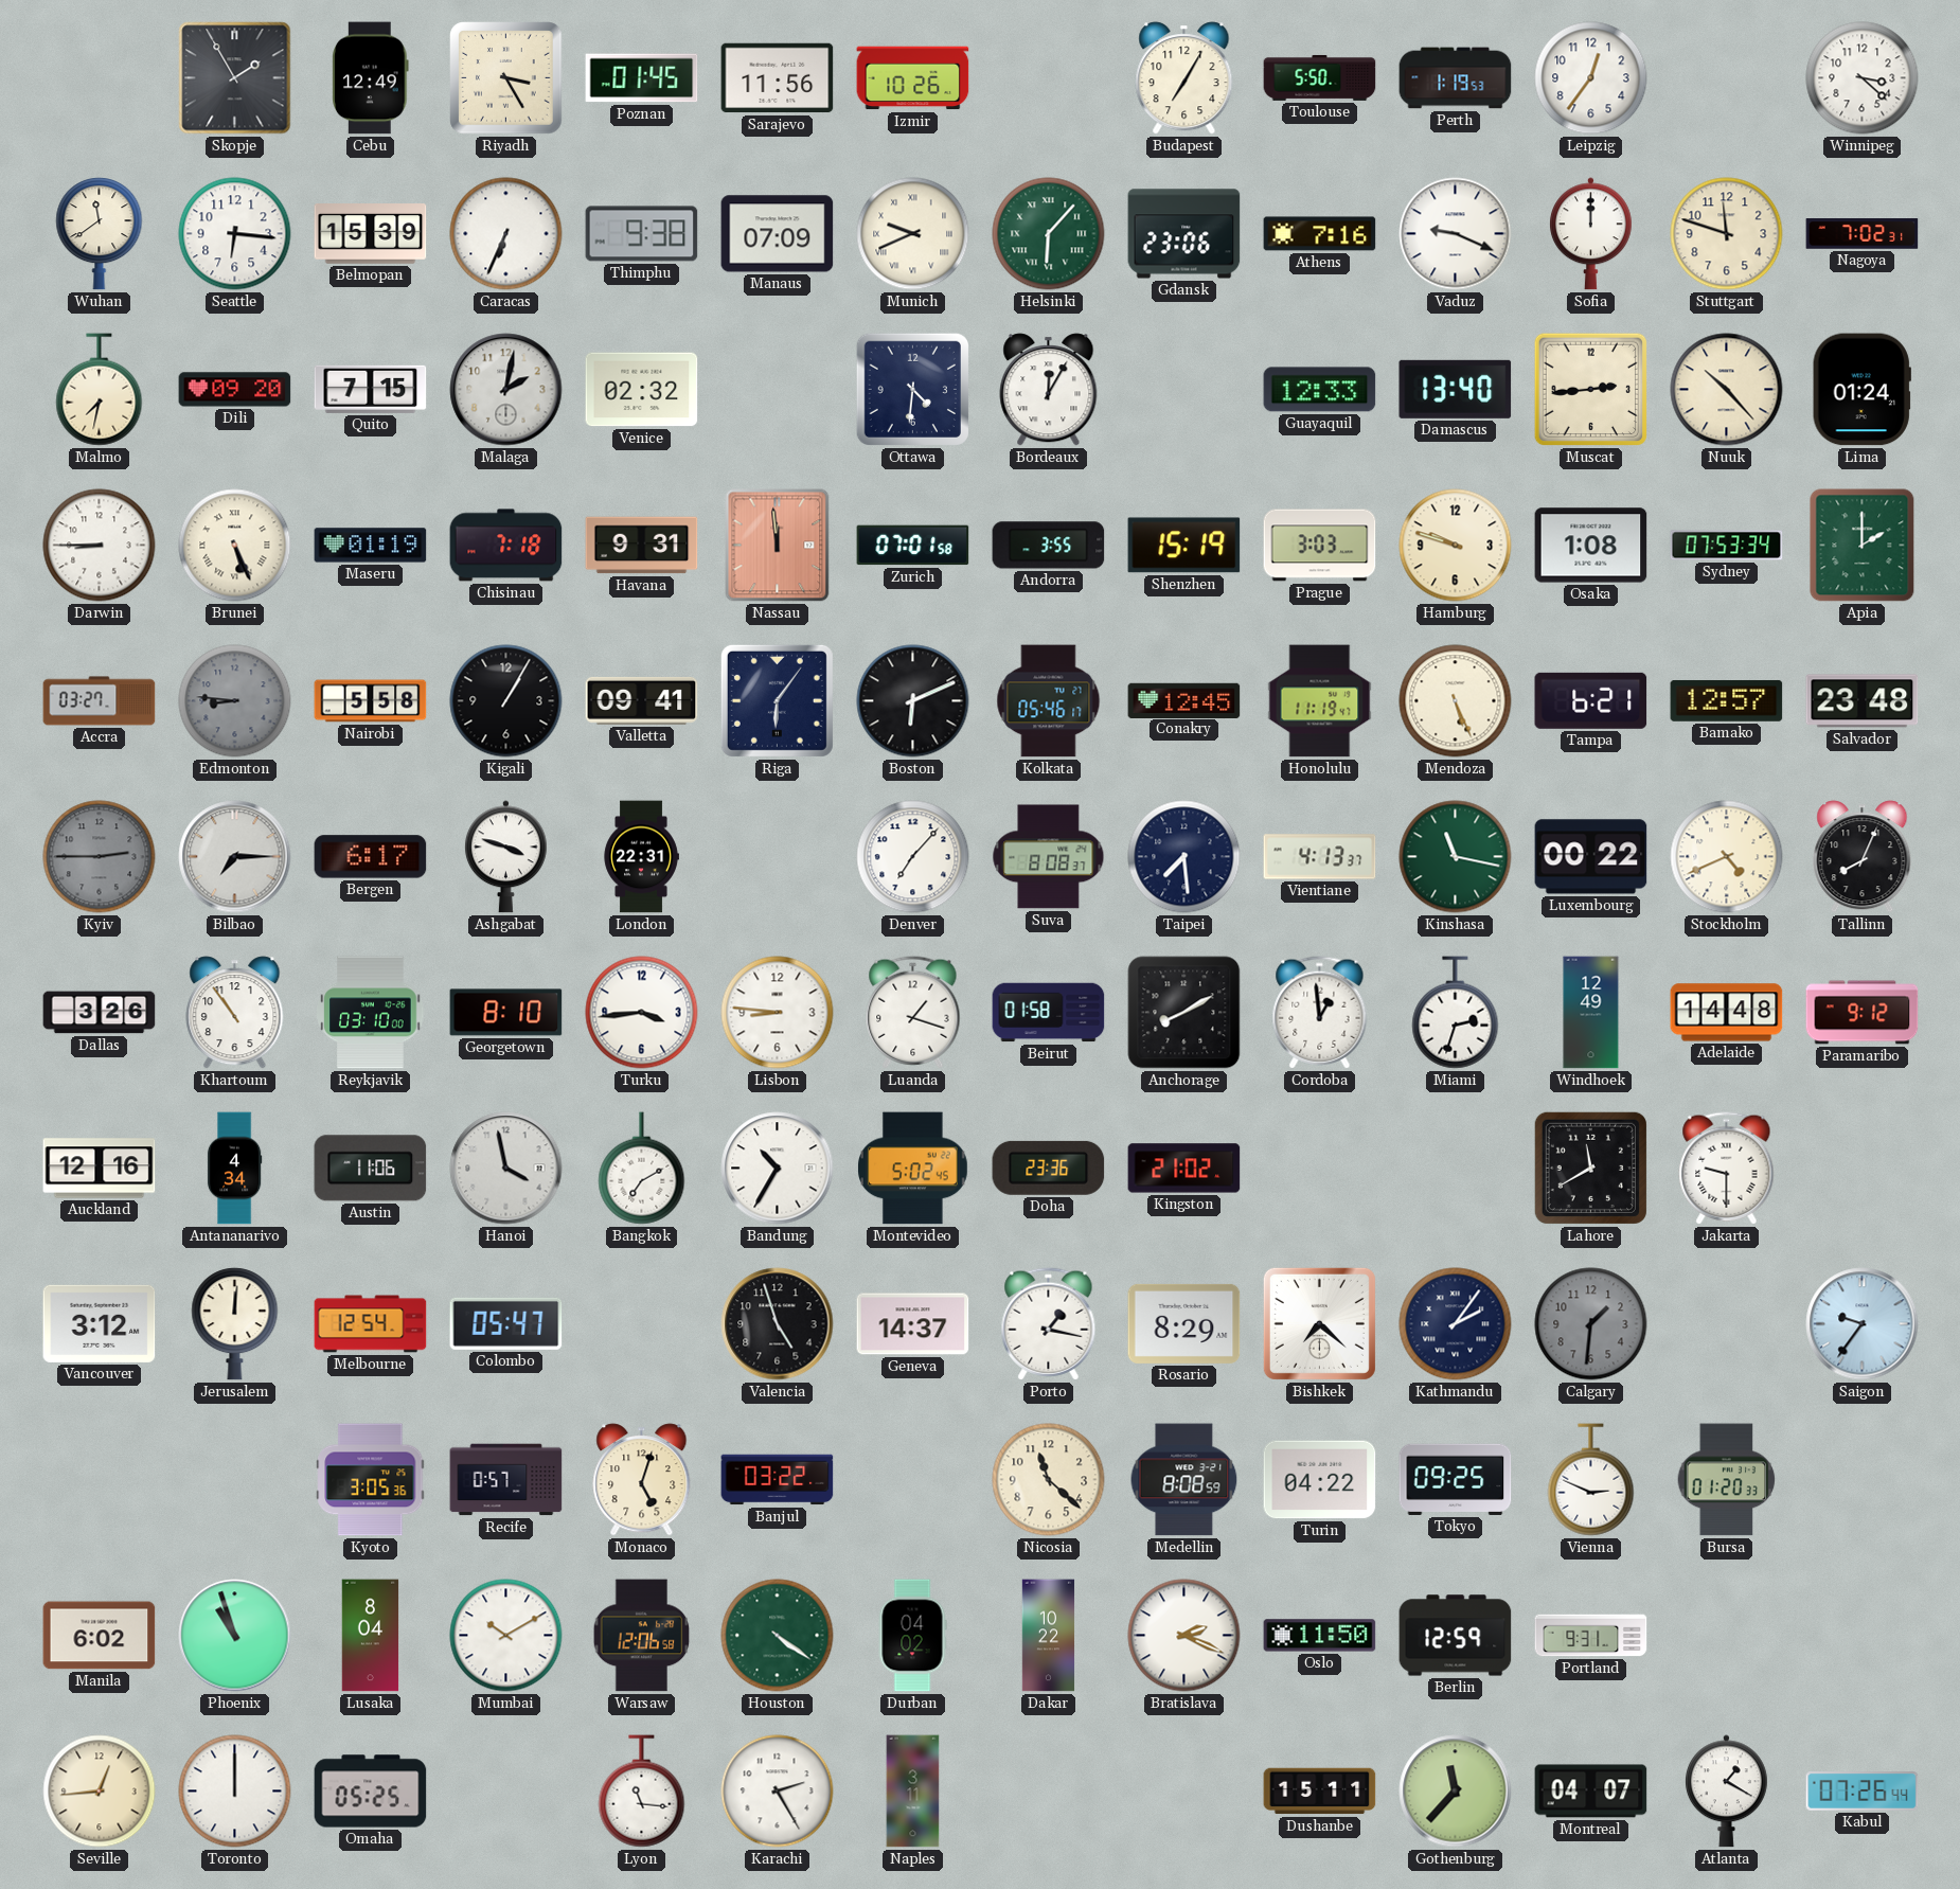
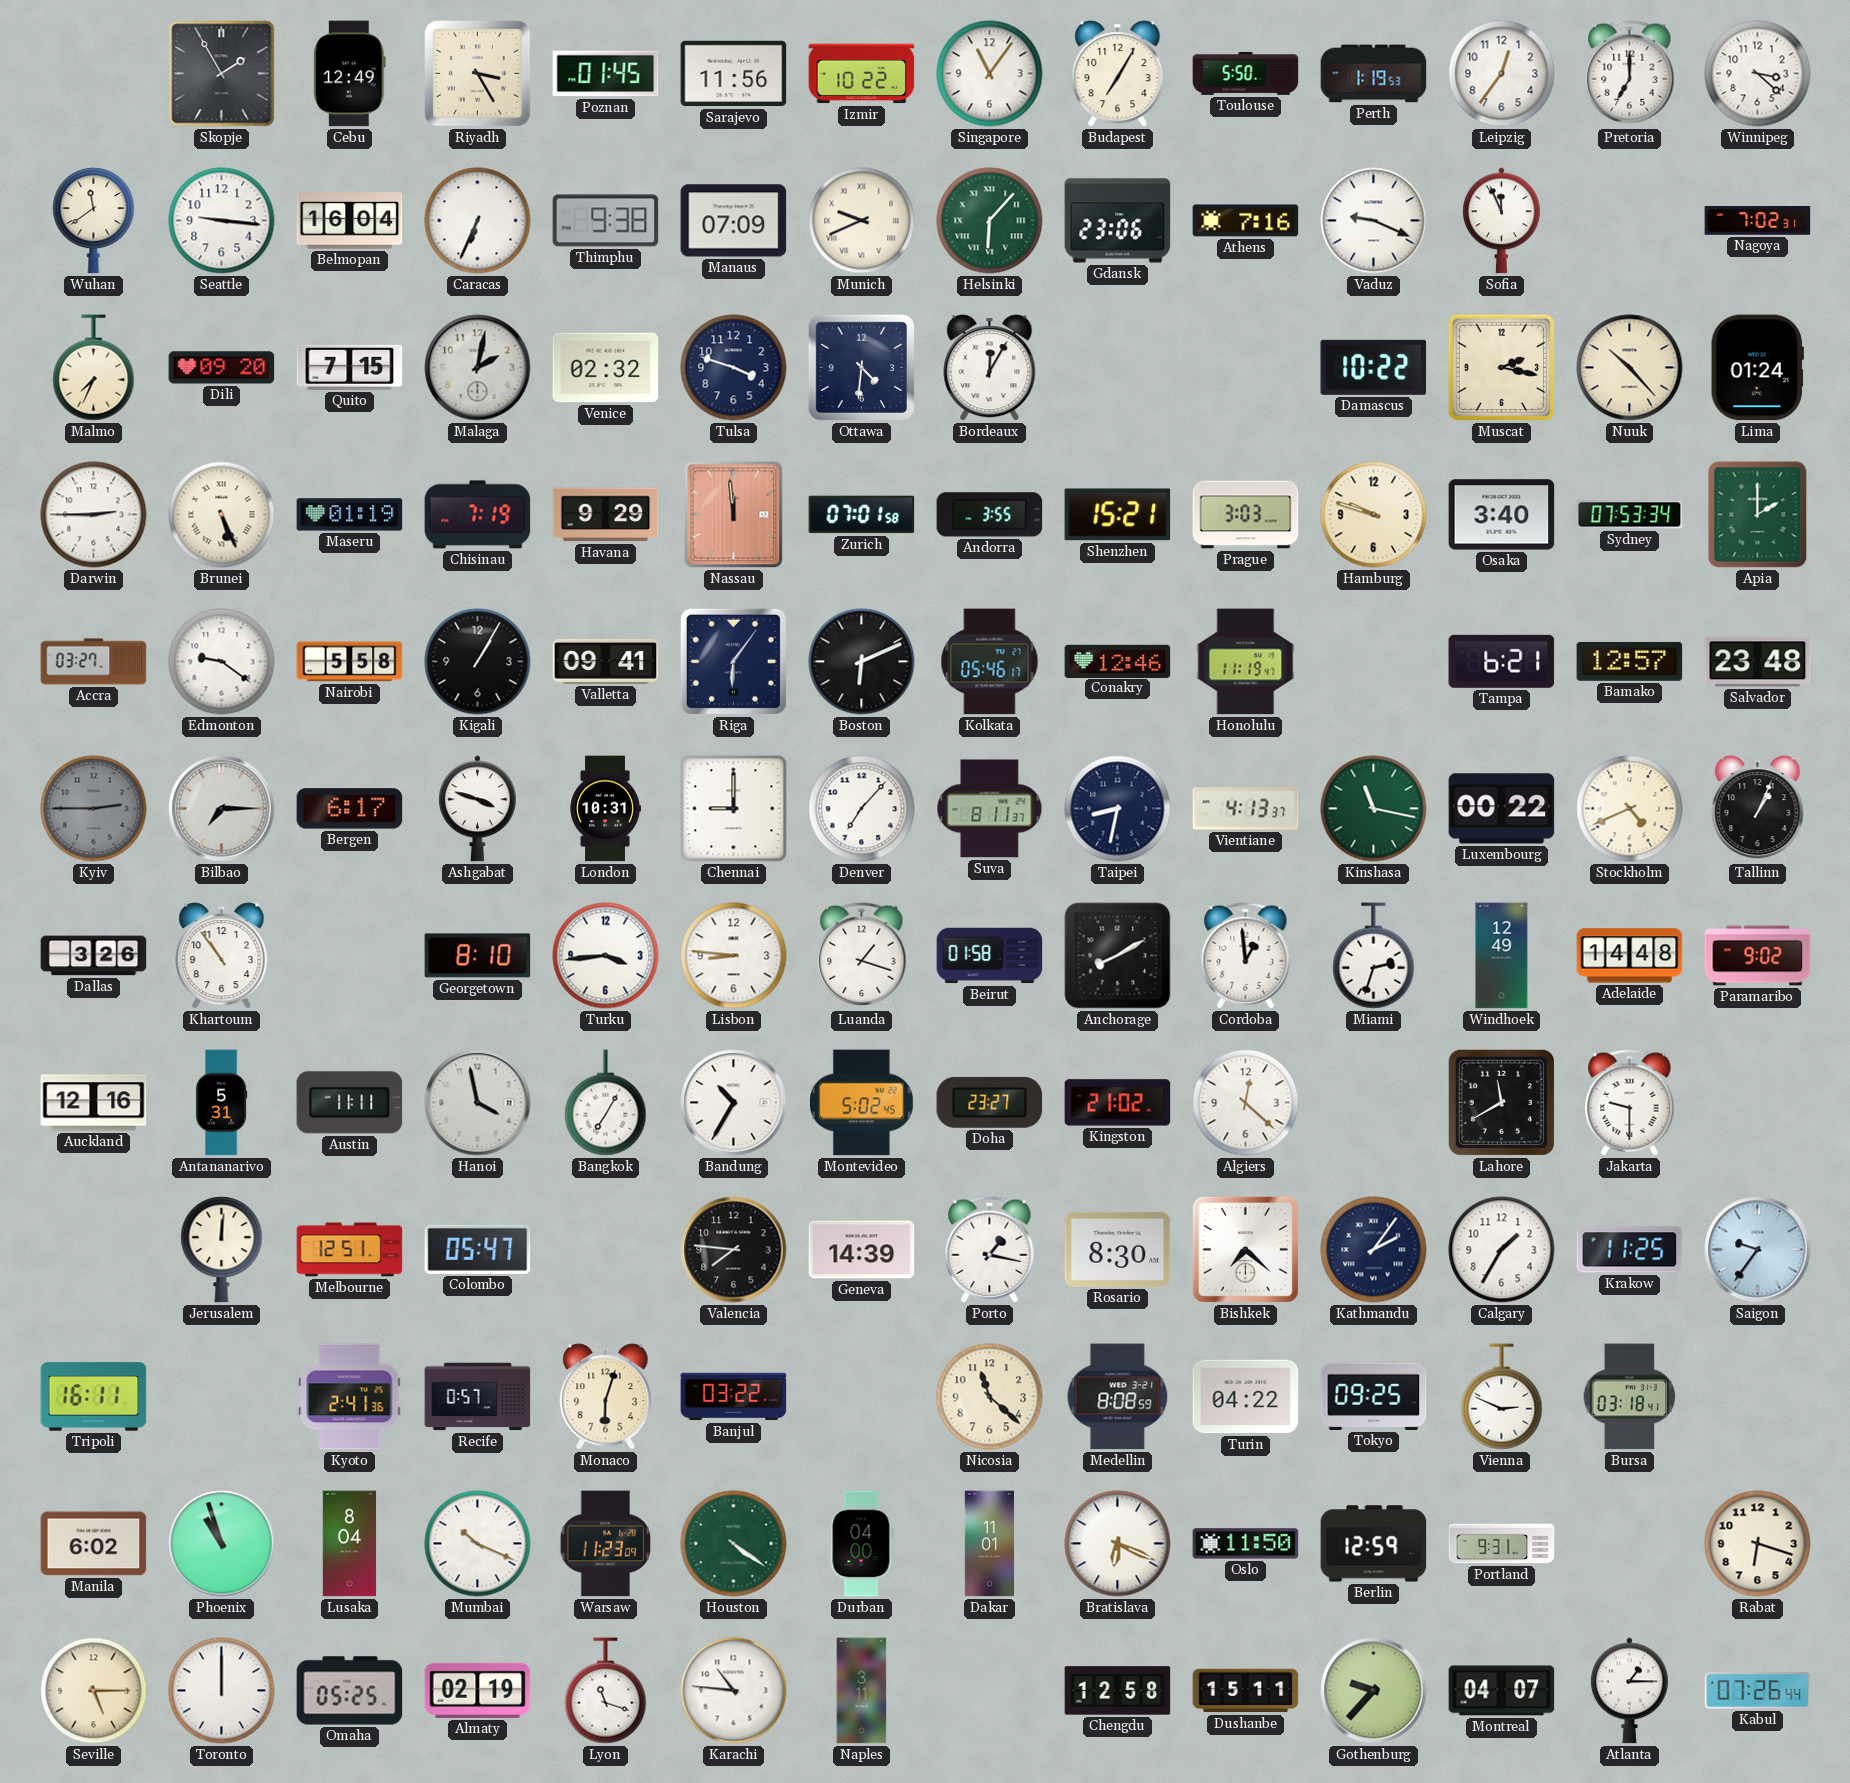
Izmir: 10:26 -> 10:22
Singapore: none -> 11:06
Pretoria: none -> 7:00
Seattle: 6:16 -> 9:16
Belmopan: 15:39 -> 16:04
Sofia: 12:00 -> 11:56
Stuttgart: 11:48 -> none
Malmo: 7:32 -> 7:34
Tulsa: none -> 3:48
Guayaquil: 12:33 -> none
Damascus: 13:40 -> 10:22
Muscat: 2:44 -> 2:17
Darwin: 8:45 -> 2:45
Chisinau: 7:18 -> 7:19
Havana: 9:31 -> 9:29
Shenzhen: 15:19 -> 15:21
Osaka: 1:08 -> 3:40
Edmonton: 8:46 -> 9:21
Edmonton dial: grey -> white
Conakry: 12:45 -> 12:46
Mendoza: 5:26 -> none
London: 22:31 -> 10:31
Chennai: none -> 9:00
Suva: 8:08 -> 8:11
Taipei: 7:29 -> 8:32
Tallinn: 8:04 -> 1:04
Reykjavik: 03:10 -> none
Paramaribo: 9:12 -> 9:02
Antananarivo: 4:34 -> 5:31
Austin: 11:06 -> 11:11
Bangkok: 7:10 -> 7:05
Doha: 23:36 -> 23:27
Algiers: none -> 12:22
Vancouver: 3:12 -> none
Melbourne: 12:54 -> 12:51
Valencia: 4:57 -> 7:46
Geneva: 14:37 -> 14:39
Rosario: 8:29 -> 8:30
Calgary: 1:31 -> 1:35
Calgary dial: grey -> white
Krakow: none -> 11:25
Tripoli: none -> 16:11
Kyoto: 3:05 -> 2:41
Monaco: 5:03 -> 6:03
Bursa: 01:20 -> 03:18
Mumbai: 10:10 -> 10:19
Warsaw: 12:06 -> 11:23
Durban: 04:02 -> 04:00
Dakar: 10:22 -> 11:01
Bratislava: 2:19 -> 6:19
Rabat: none -> 6:18
Seville: 12:44 -> 5:15
Almaty: none -> 02:19
Lyon: 11:16 -> 11:18
Karachi: 2:25 -> 10:46
Chengdu: none -> 12:58
Gothenburg: 11:37 -> 9:37
Atlanta: 1:20 -> 1:15
